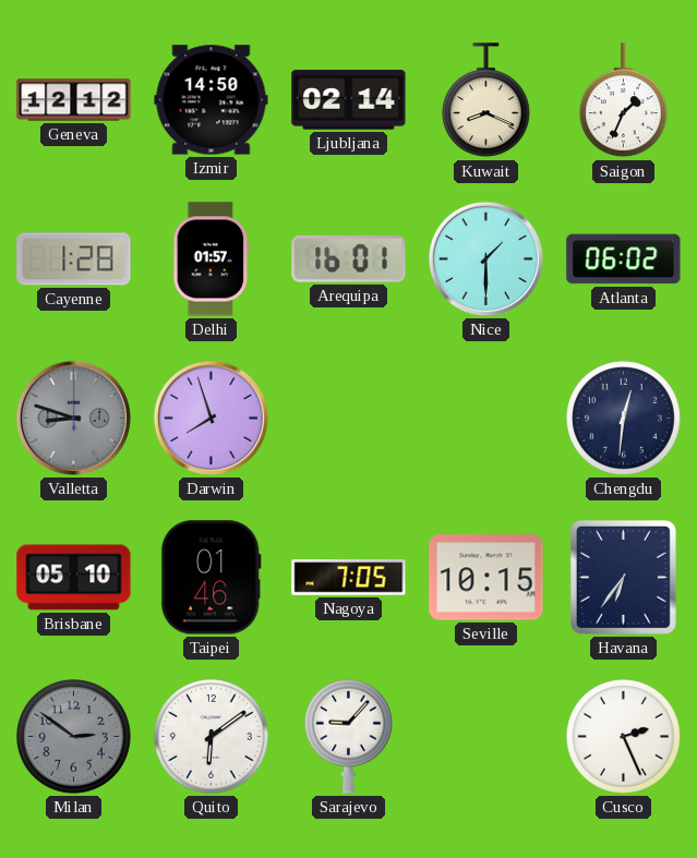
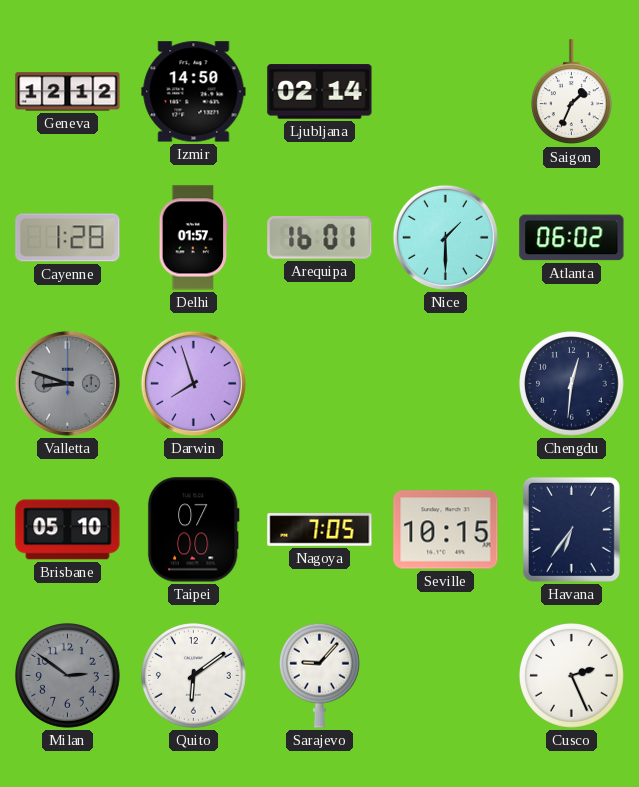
Kuwait: 8:19 -> none
Taipei: 01:46 -> 07:00
